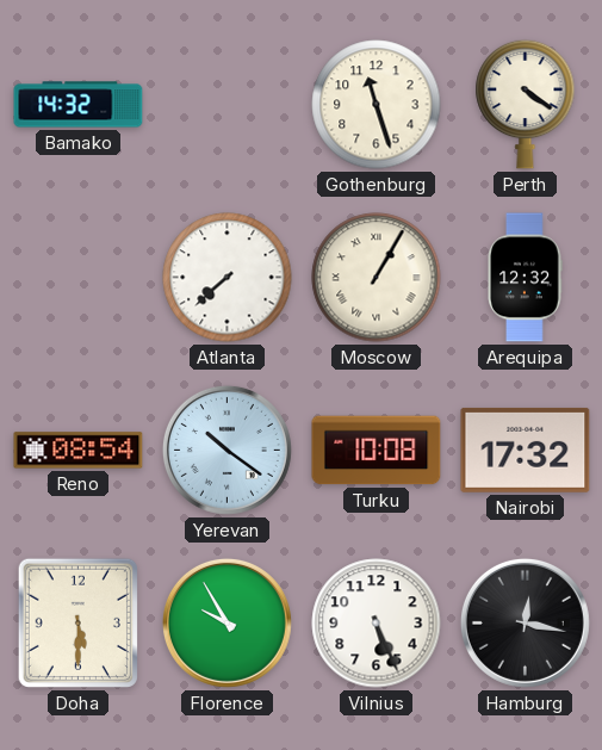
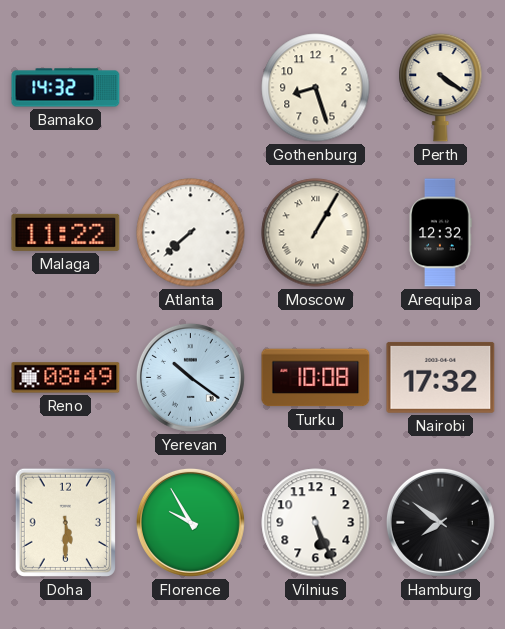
Gothenburg: 11:27 -> 8:27
Malaga: none -> 11:22
Reno: 08:54 -> 08:49
Hamburg: 12:17 -> 7:51
